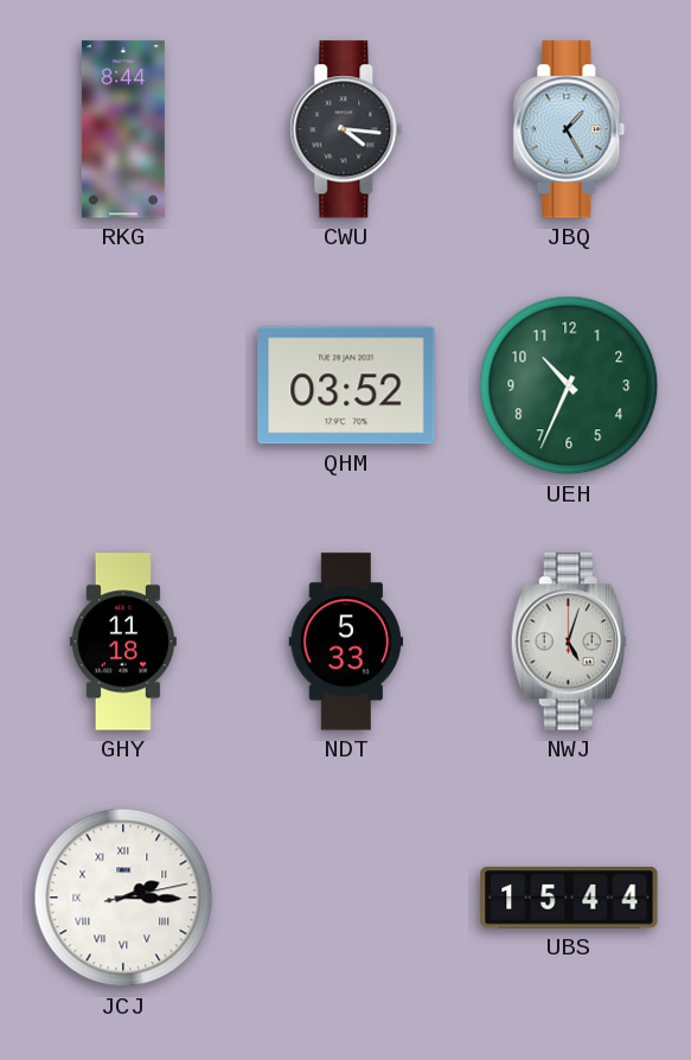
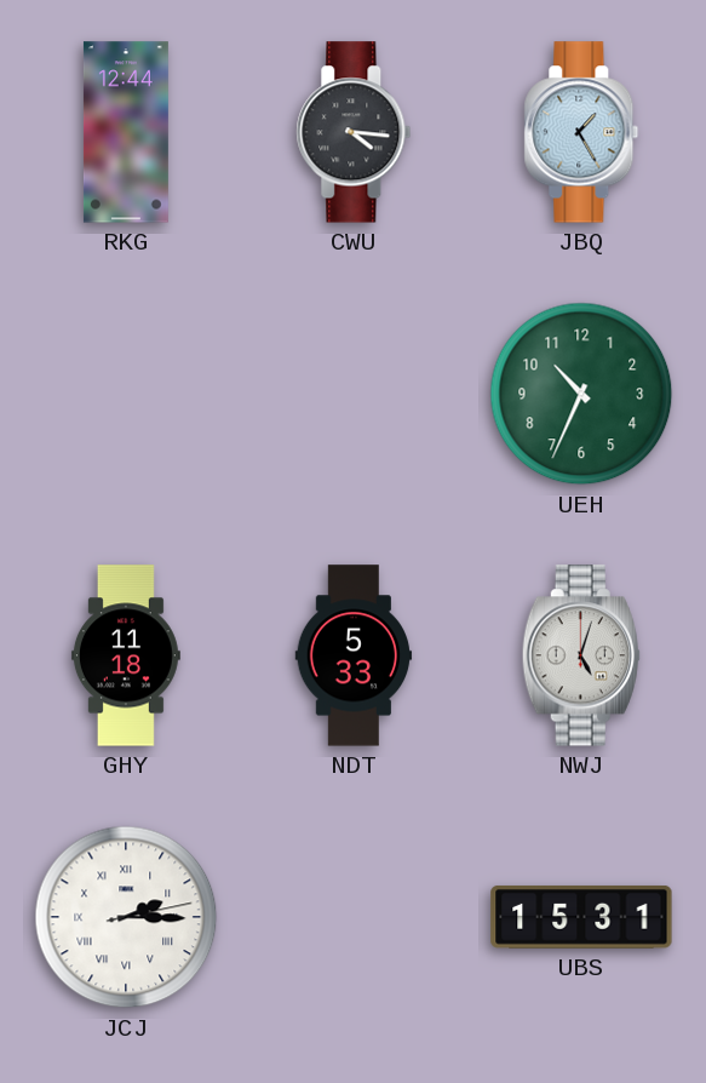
RKG: 8:44 -> 12:44
QHM: 03:52 -> none
UBS: 15:44 -> 15:31
